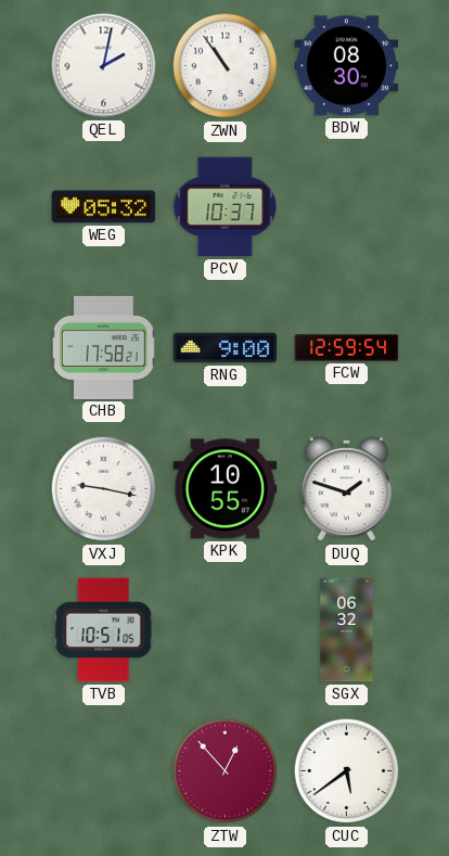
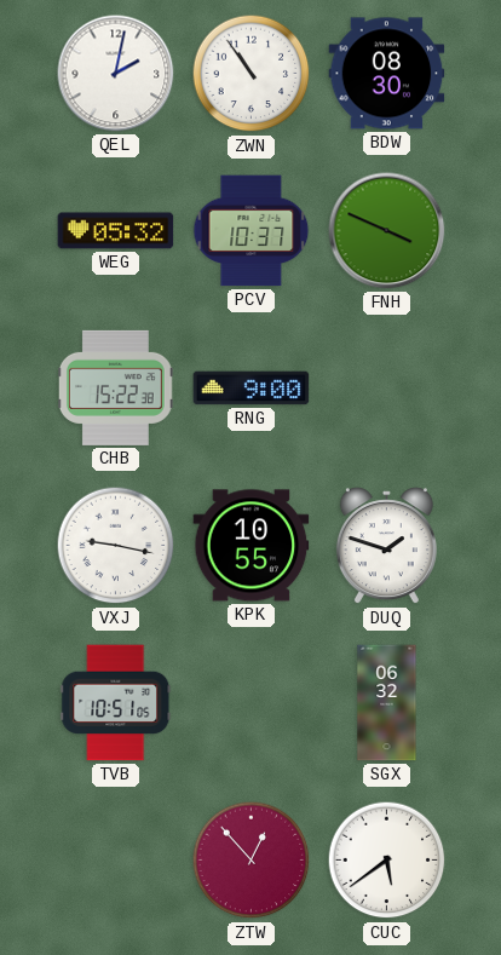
FNH: none -> 3:49
CHB: 17:58 -> 15:22
FCW: 12:59 -> none
